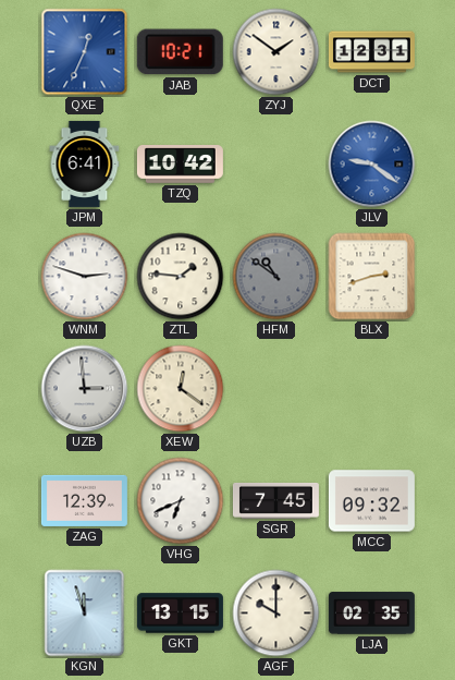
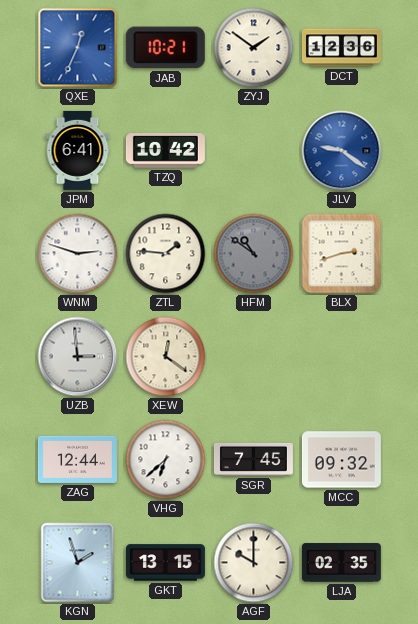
DCT: 12:31 -> 12:36
ZAG: 12:39 -> 12:44
VHG: 6:41 -> 6:38
KGN: 11:57 -> 1:57
